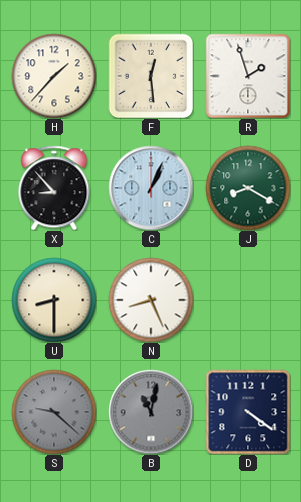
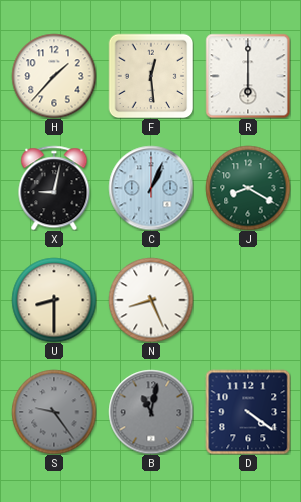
R: 1:57 -> 6:00
X: 8:53 -> 9:02
S: 9:22 -> 9:24
